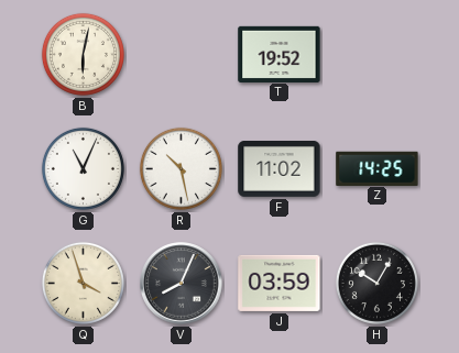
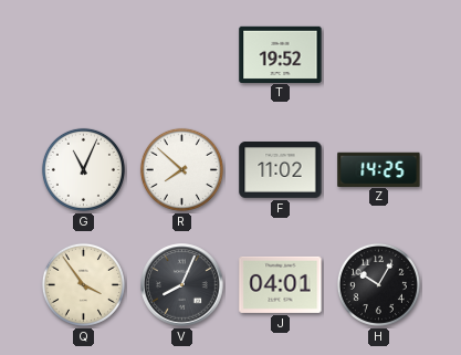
B: 6:02 -> none
R: 10:28 -> 7:52
Q: 3:57 -> 3:54
J: 03:59 -> 04:01
